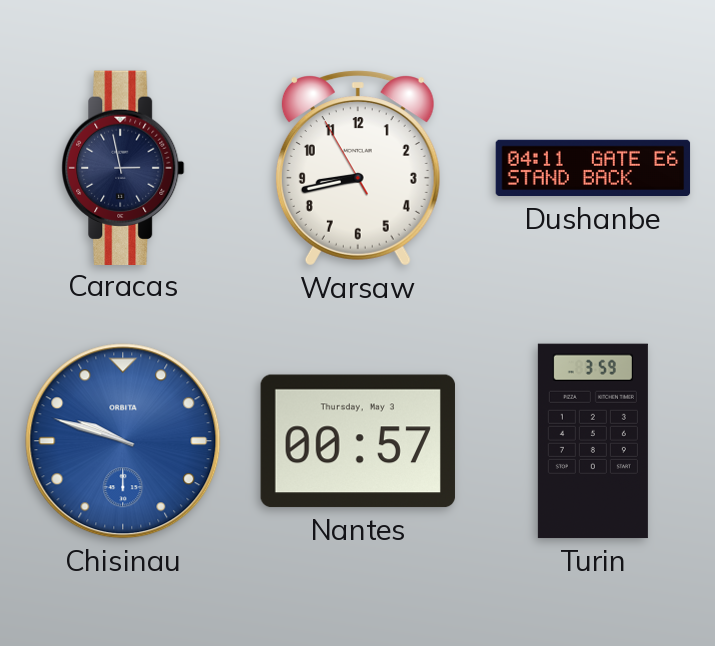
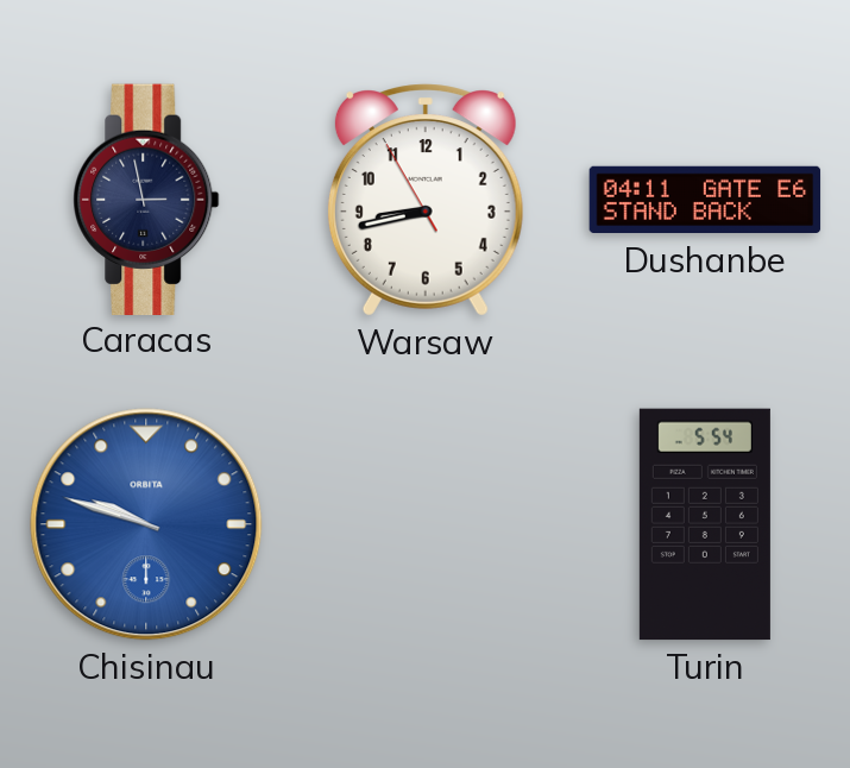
Nantes: 00:57 -> none
Turin: 3:59 -> 5:54
